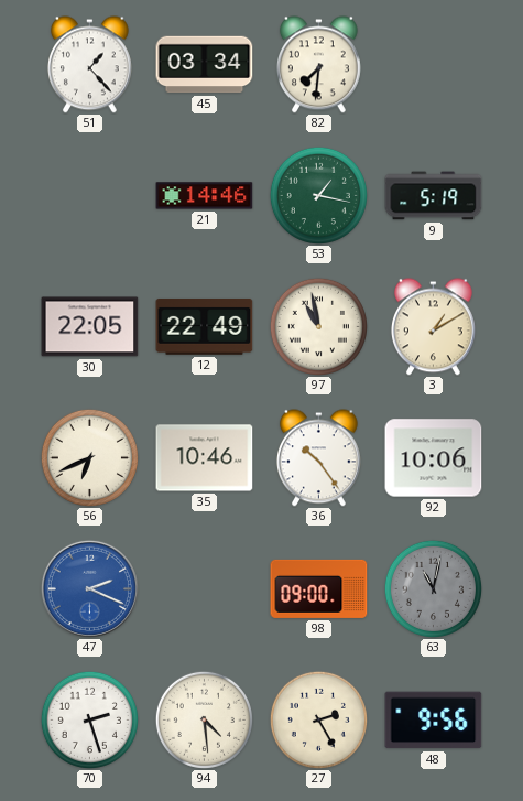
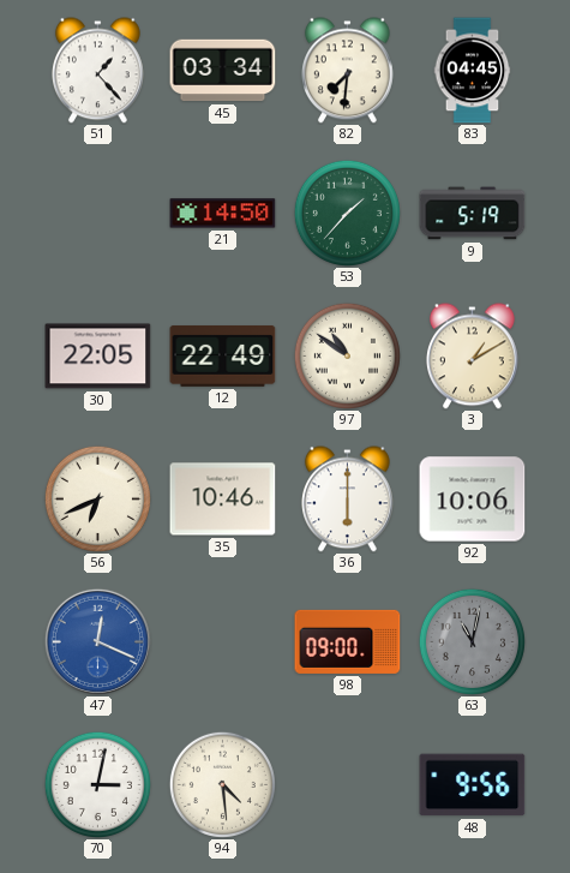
83: none -> 04:45
21: 14:46 -> 14:50
53: 1:17 -> 1:37
97: 10:58 -> 10:51
36: 10:24 -> 6:00
47: 2:19 -> 12:19
70: 2:27 -> 3:02
27: 2:25 -> none
